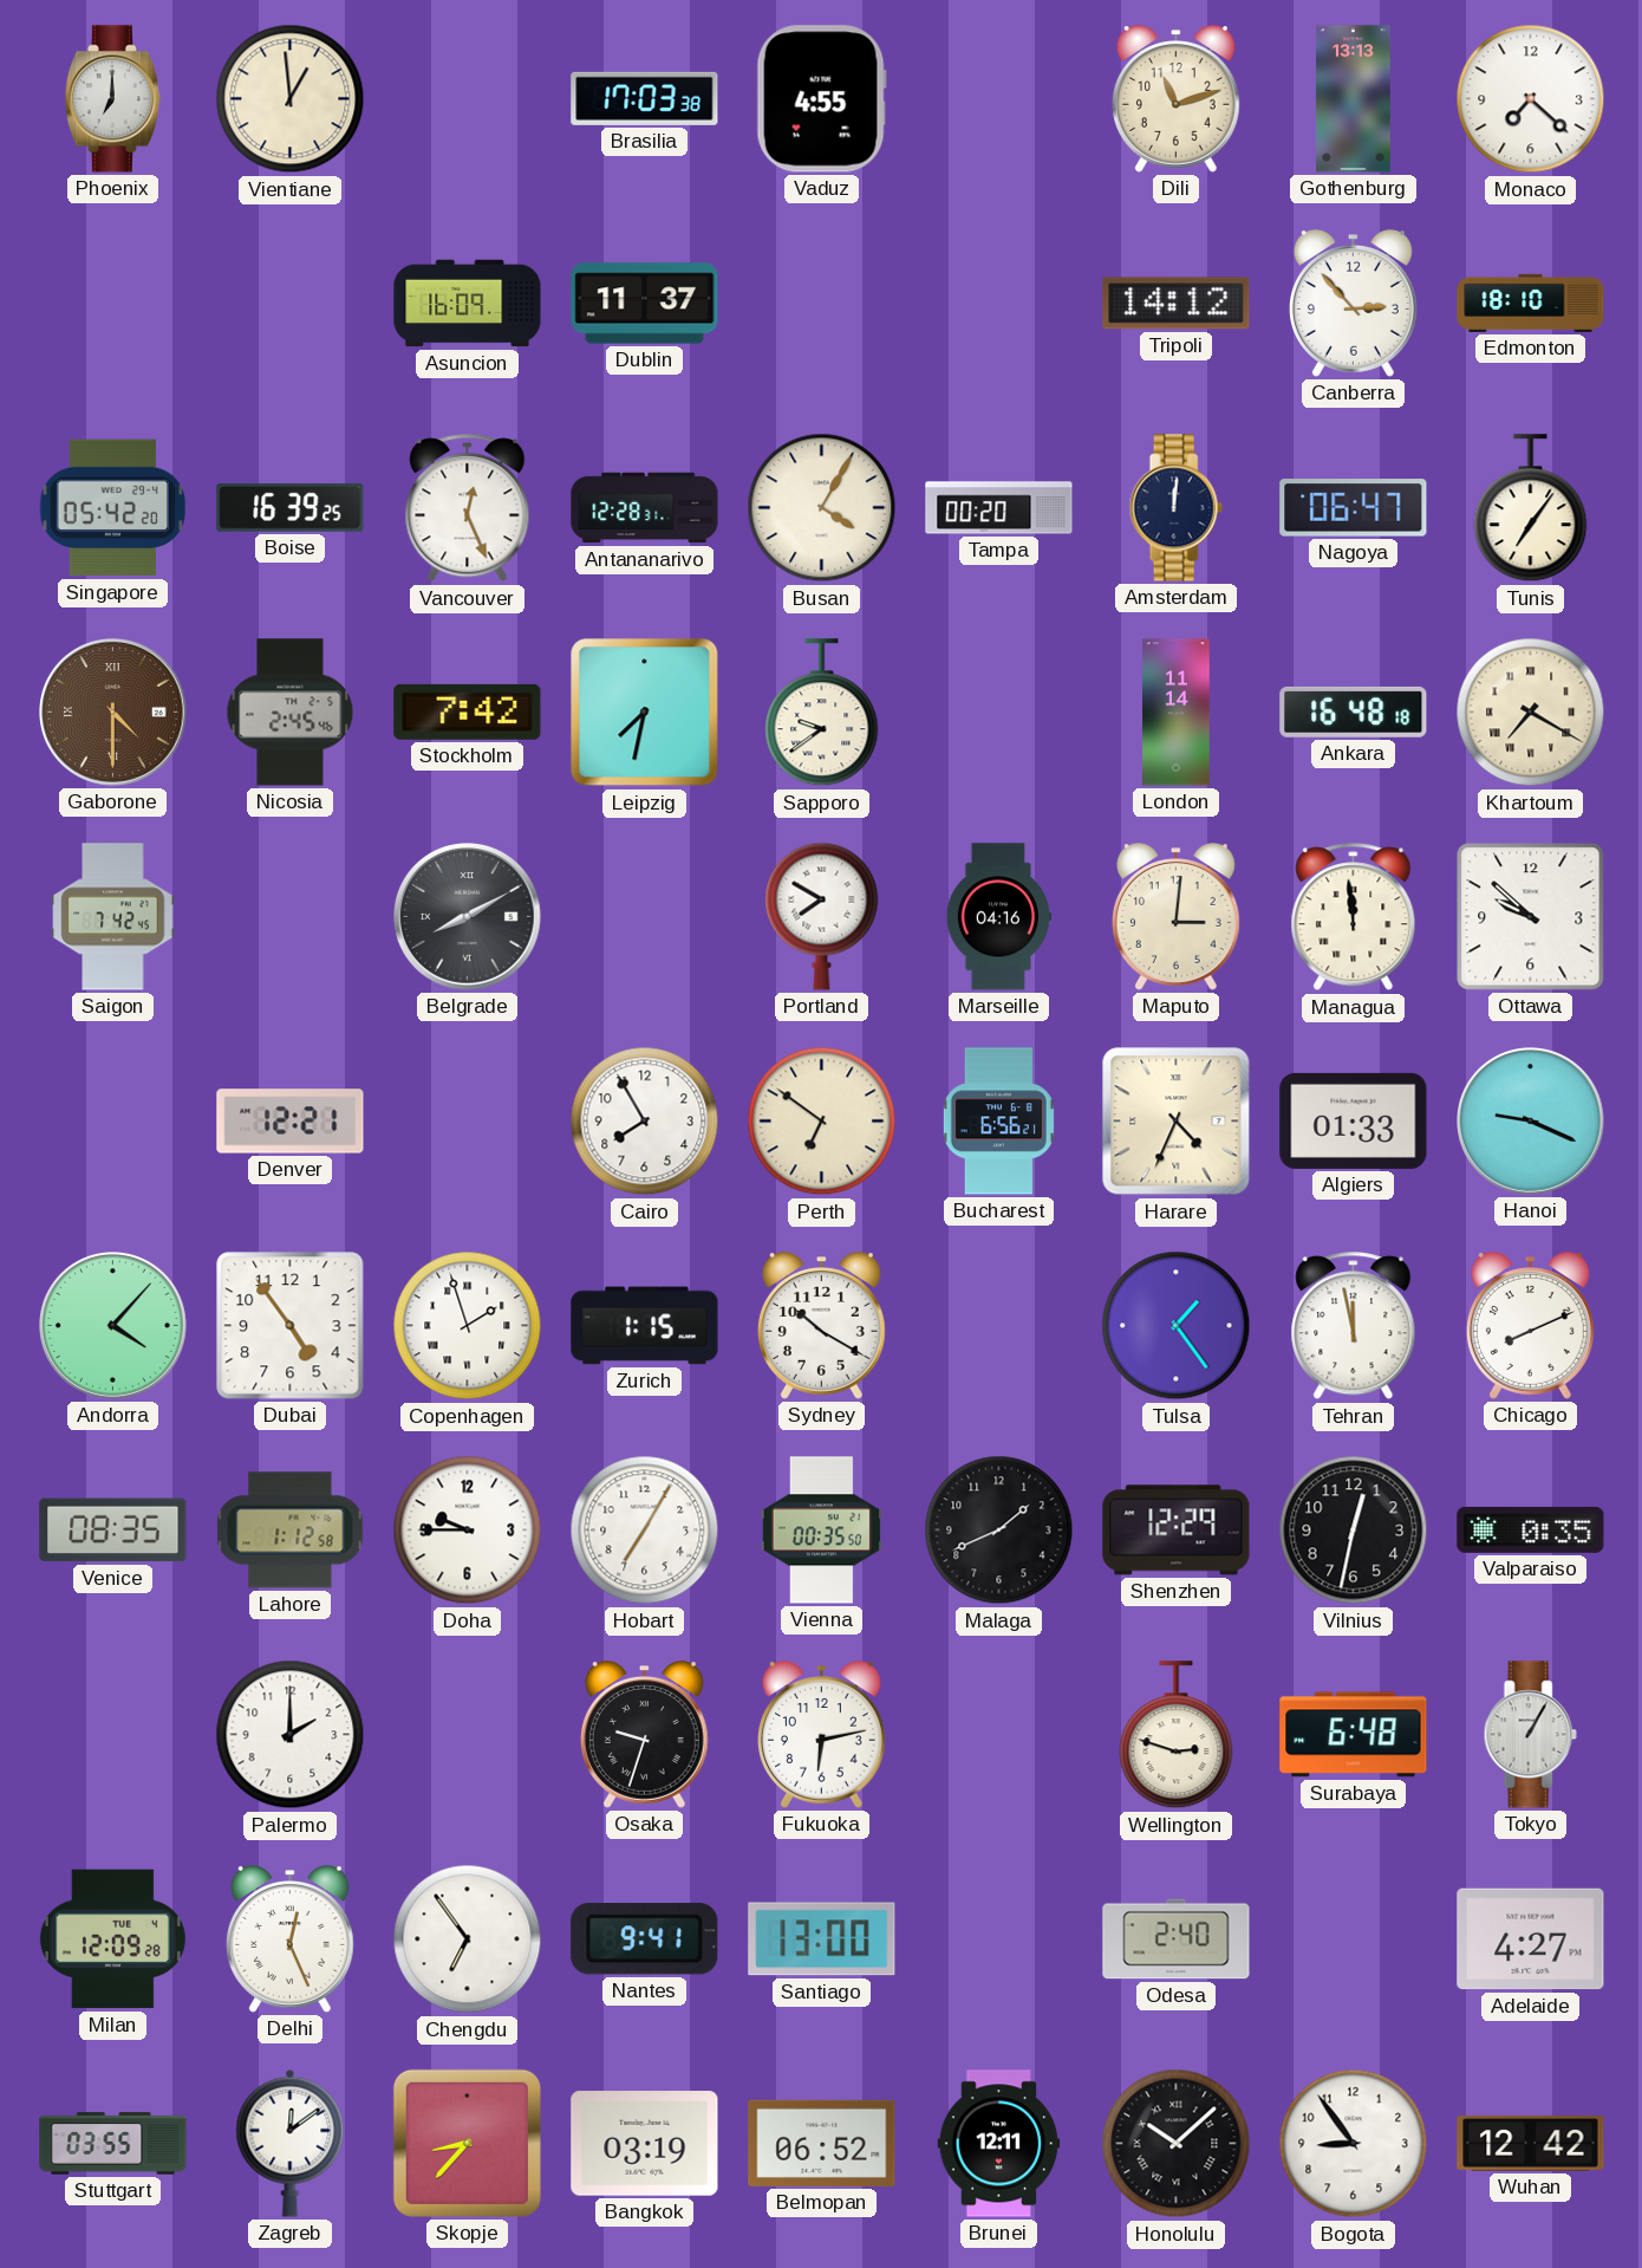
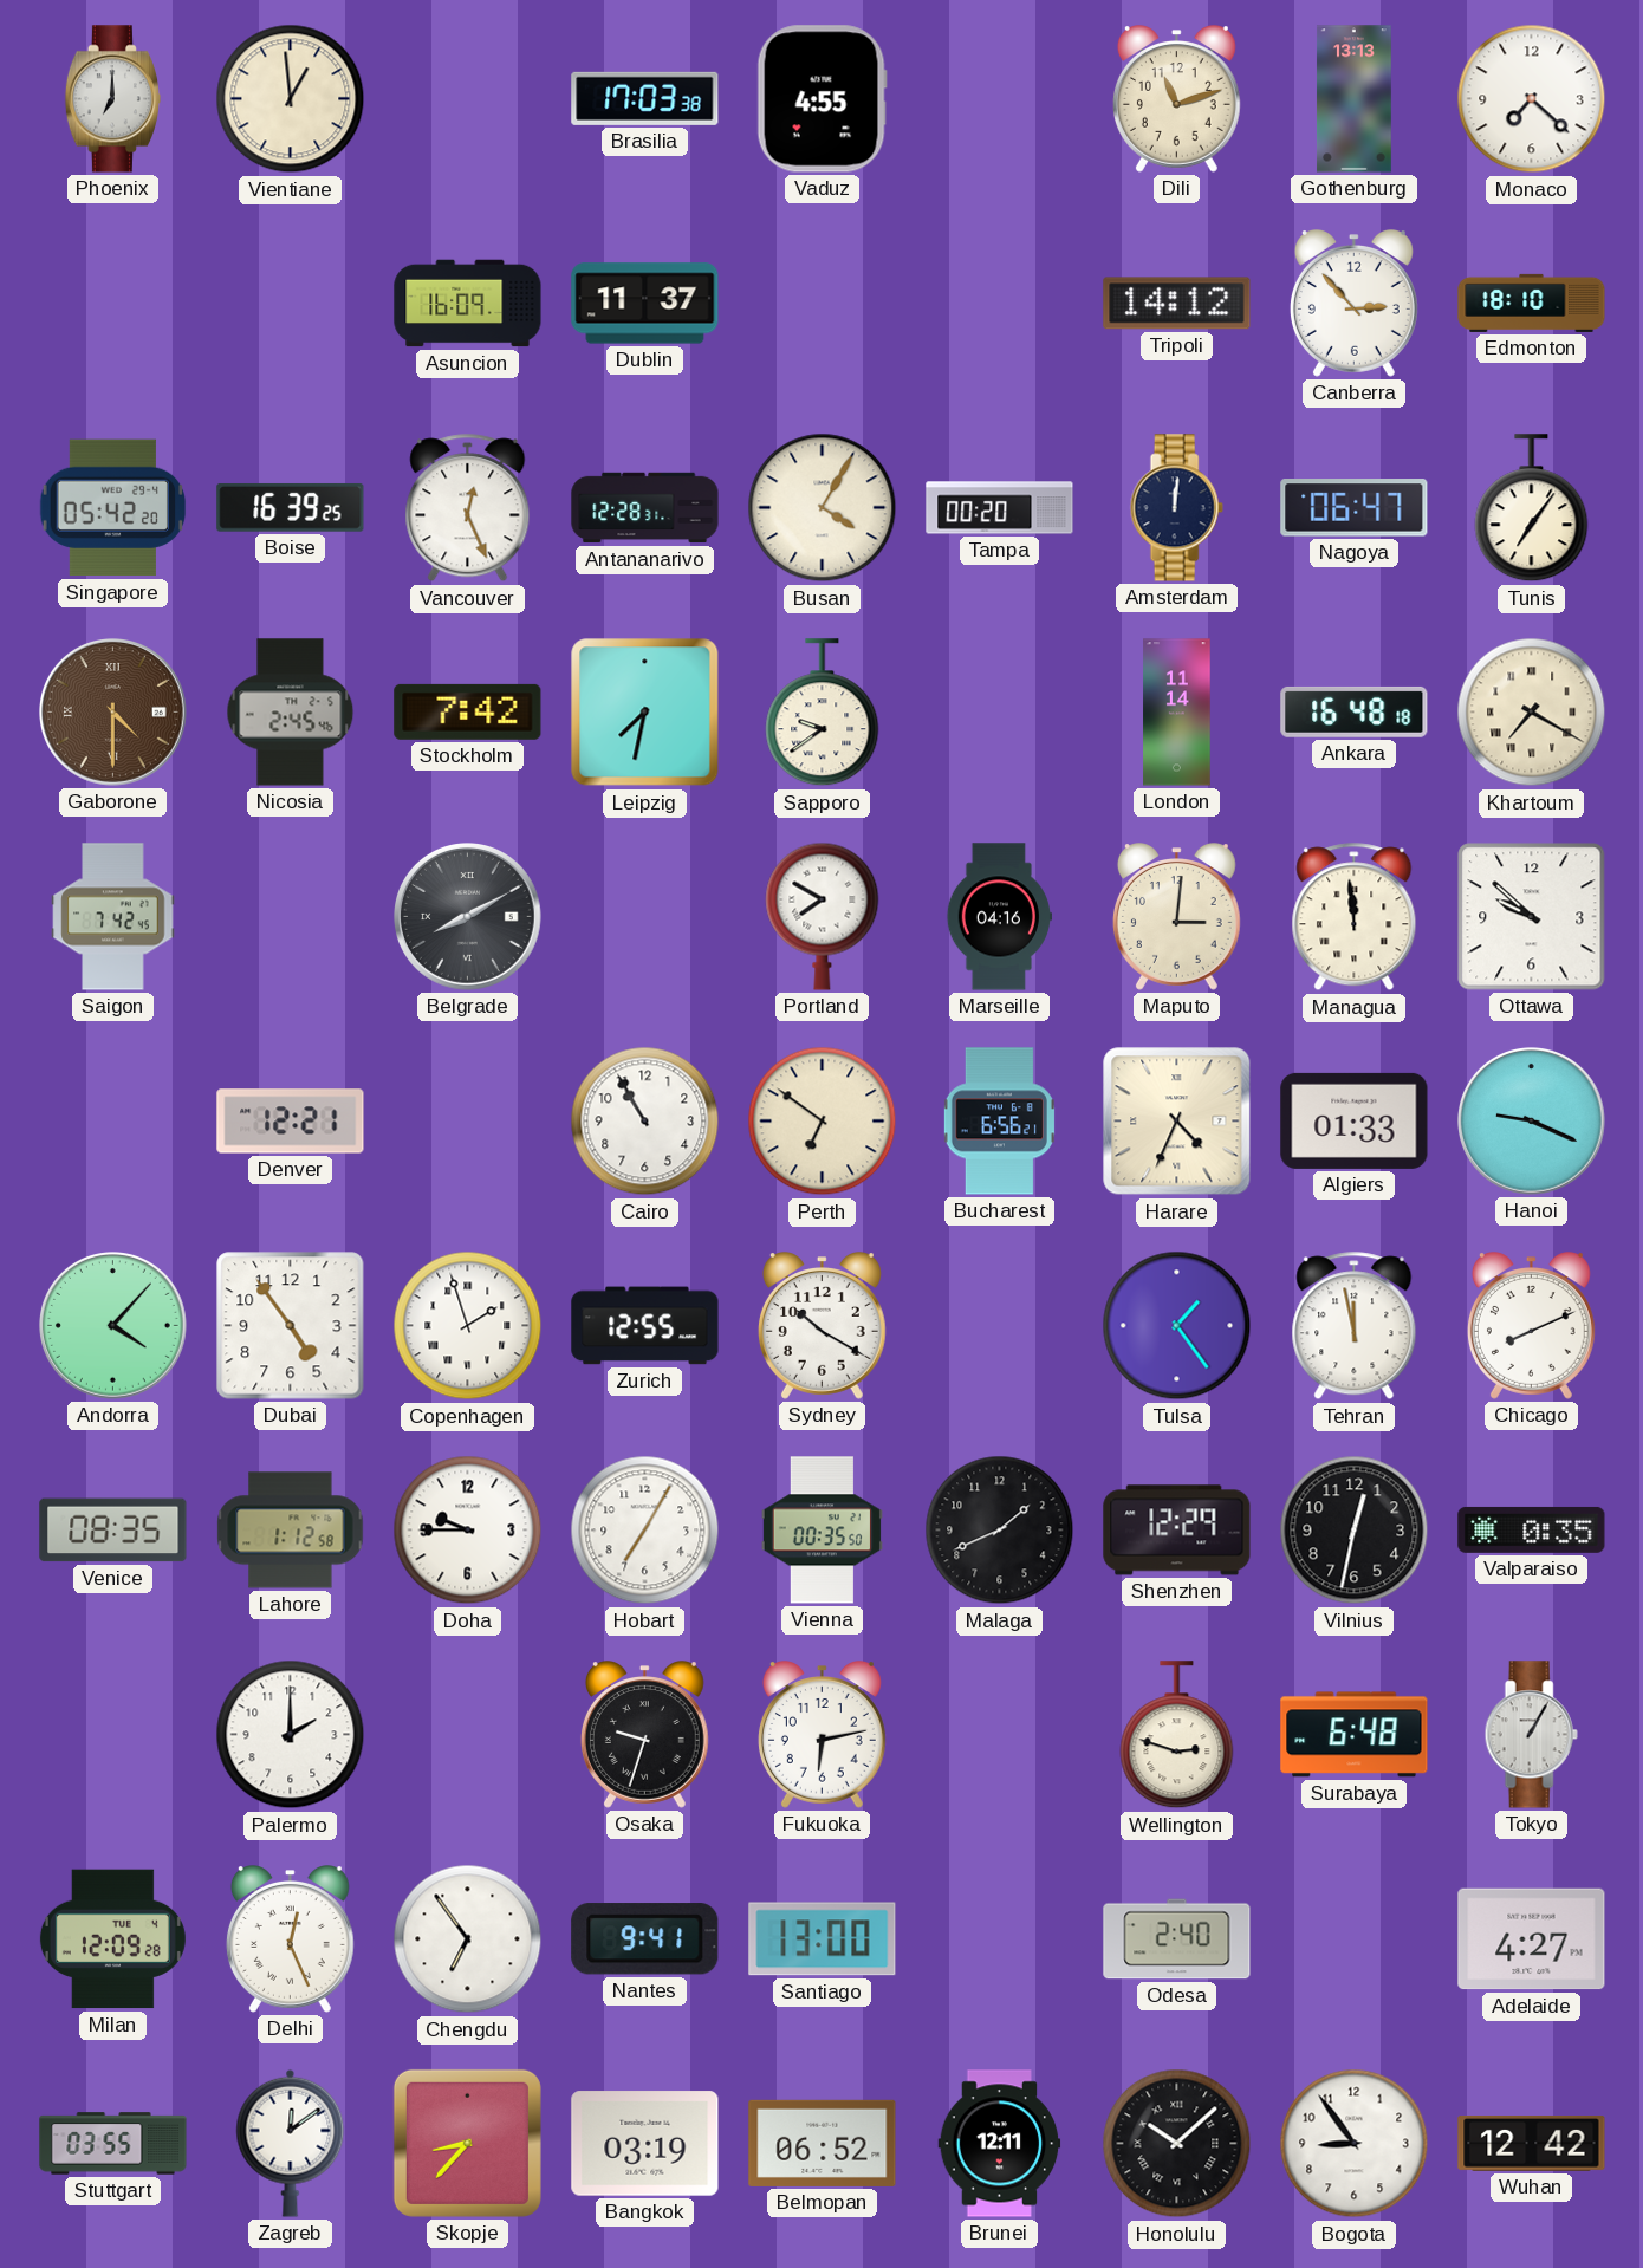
Cairo: 7:55 -> 10:55
Zurich: 1:15 -> 12:55
